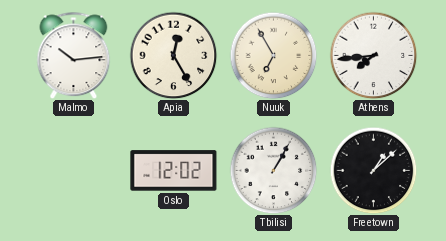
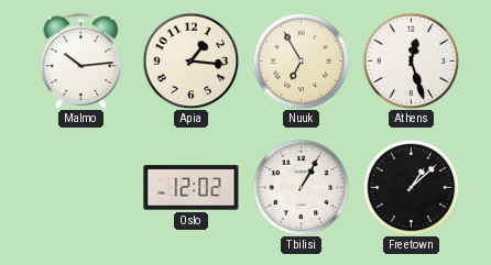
Apia: 12:25 -> 1:16
Athens: 7:44 -> 12:27
